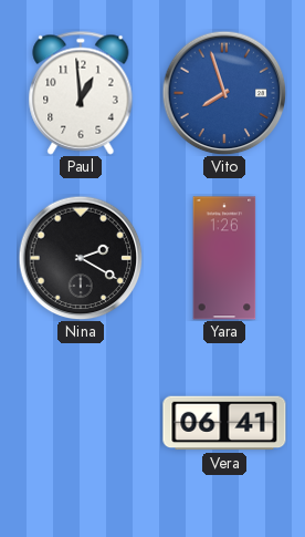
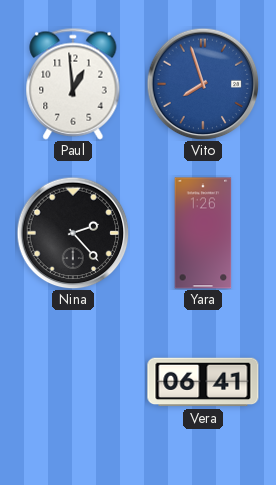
Nina: 2:20 -> 2:23
